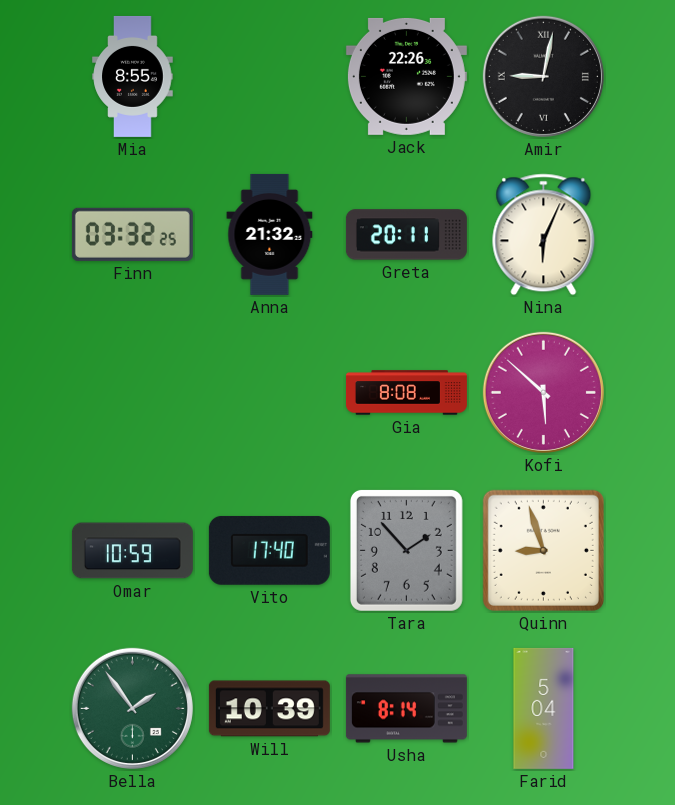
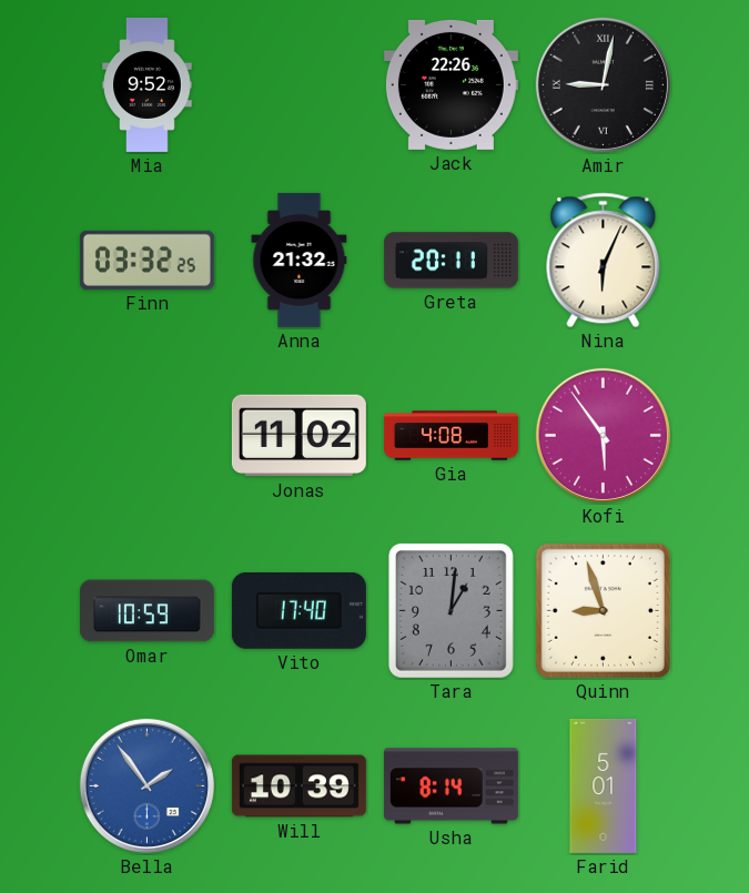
Mia: 8:55 -> 9:52
Jonas: none -> 11:02
Gia: 8:08 -> 4:08
Kofi: 5:52 -> 5:54
Tara: 1:53 -> 1:01
Bella dial: green -> blue
Farid: 5:04 -> 5:01
